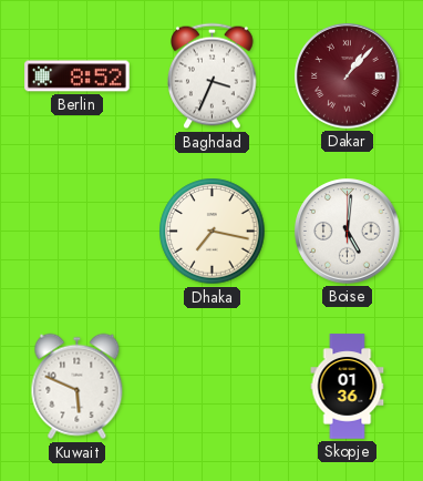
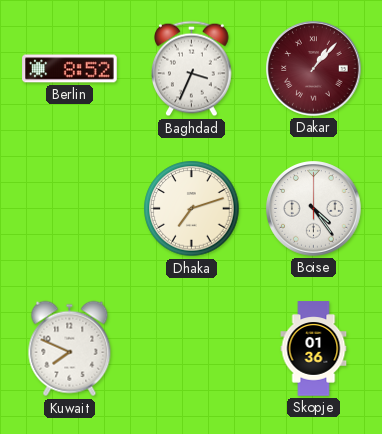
Dhaka: 7:17 -> 7:12
Boise: 5:01 -> 4:24
Kuwait: 5:49 -> 7:49
